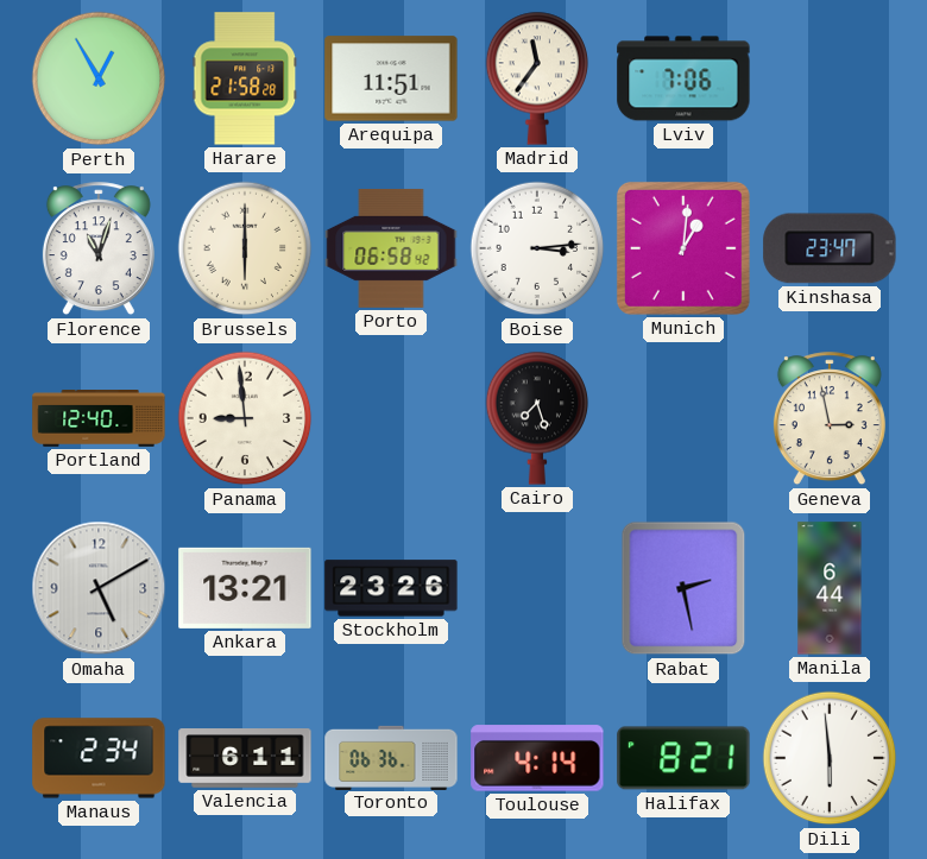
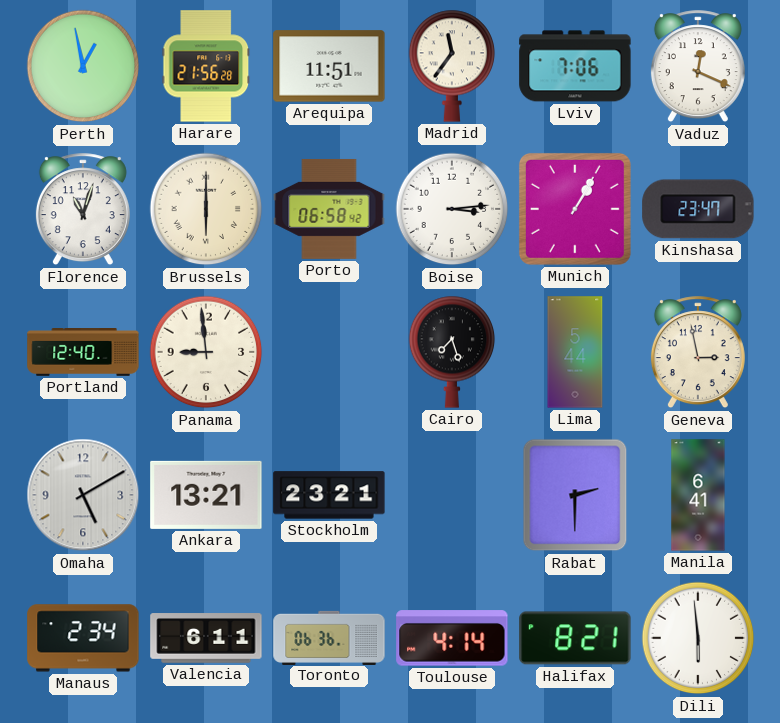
Perth: 12:55 -> 12:58
Harare: 21:58 -> 21:56
Vaduz: none -> 12:19
Munich: 1:01 -> 1:05
Lima: none -> 5:44
Stockholm: 23:26 -> 23:21
Rabat: 2:28 -> 2:30
Manila: 6:44 -> 6:41
